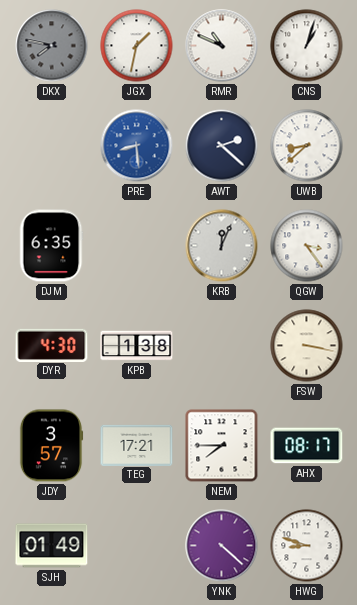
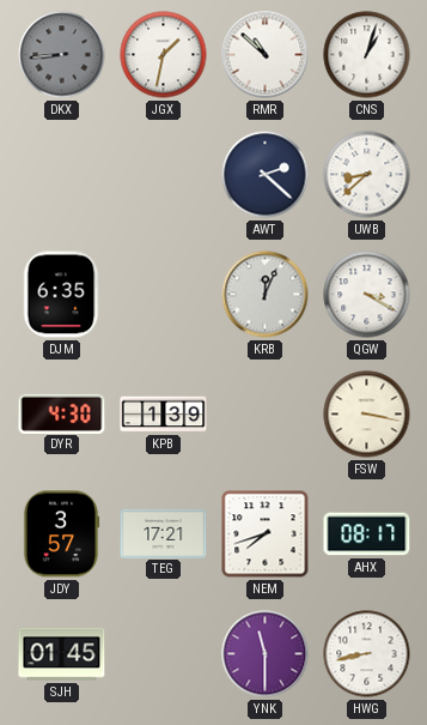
DKX: 7:47 -> 8:44
RMR: 10:49 -> 10:52
PRE: 8:29 -> none
QGW: 3:24 -> 3:20
KPB: 1:38 -> 1:39
NEM: 7:45 -> 7:42
SJH: 01:49 -> 01:45
YNK: 4:22 -> 11:30
HWG: 8:48 -> 8:43
